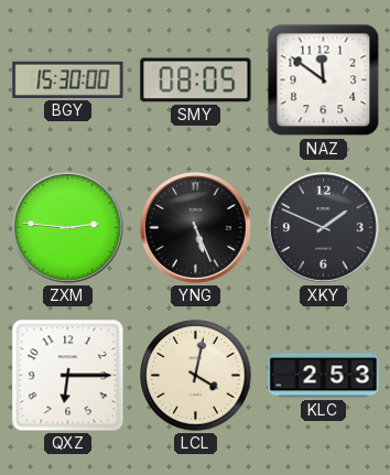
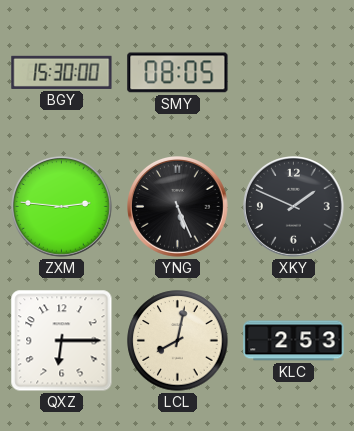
NAZ: 11:51 -> none
LCL: 4:02 -> 8:02
